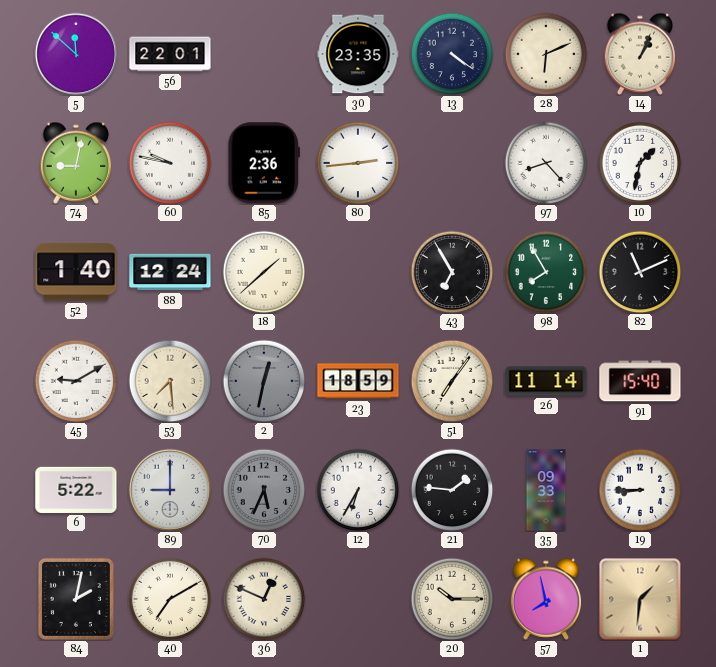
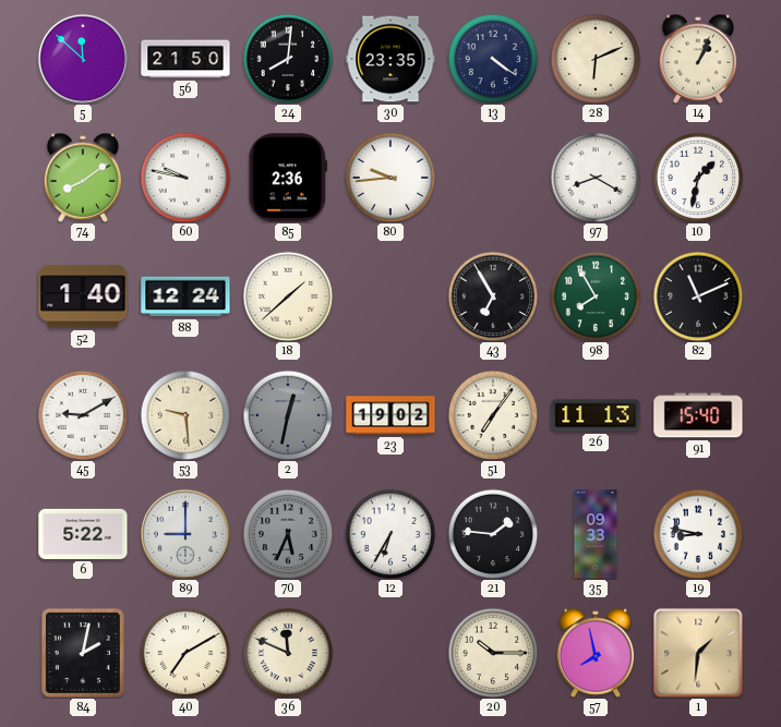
56: 22:01 -> 21:50
24: none -> 8:01
74: 9:02 -> 8:09
80: 2:44 -> 9:44
97: 8:23 -> 8:20
53: 7:29 -> 9:29
23: 18:59 -> 19:02
26: 11:14 -> 11:13
19: 8:45 -> 8:47
36: 12:49 -> 11:49
